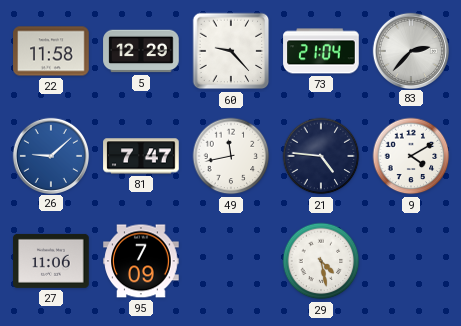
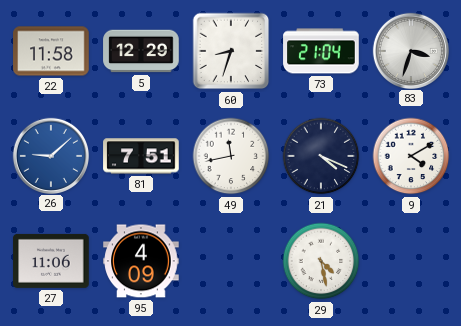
60: 9:23 -> 8:33
83: 2:37 -> 3:33
81: 7:47 -> 7:51
21: 4:46 -> 4:19
95: 7:09 -> 4:09
